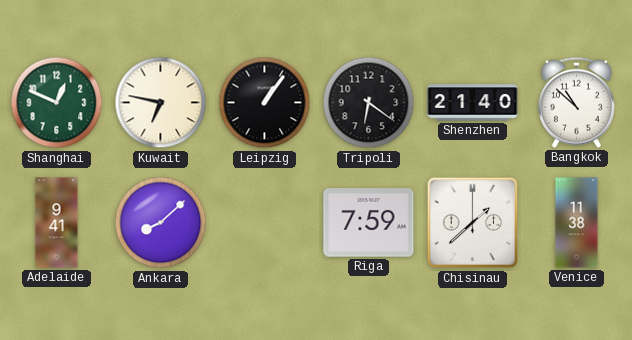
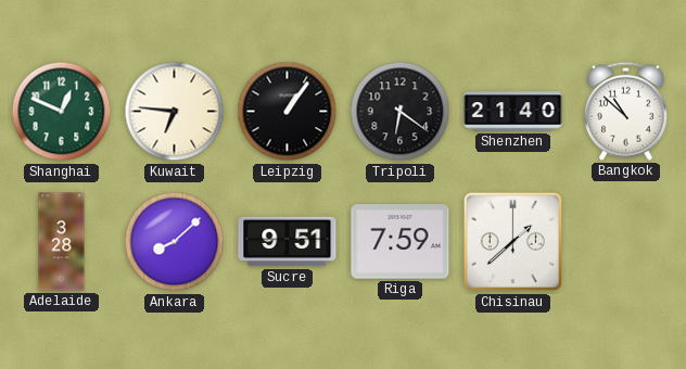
Kuwait: 6:47 -> 6:46
Adelaide: 9:41 -> 3:28
Sucre: none -> 9:51
Venice: 11:38 -> none
